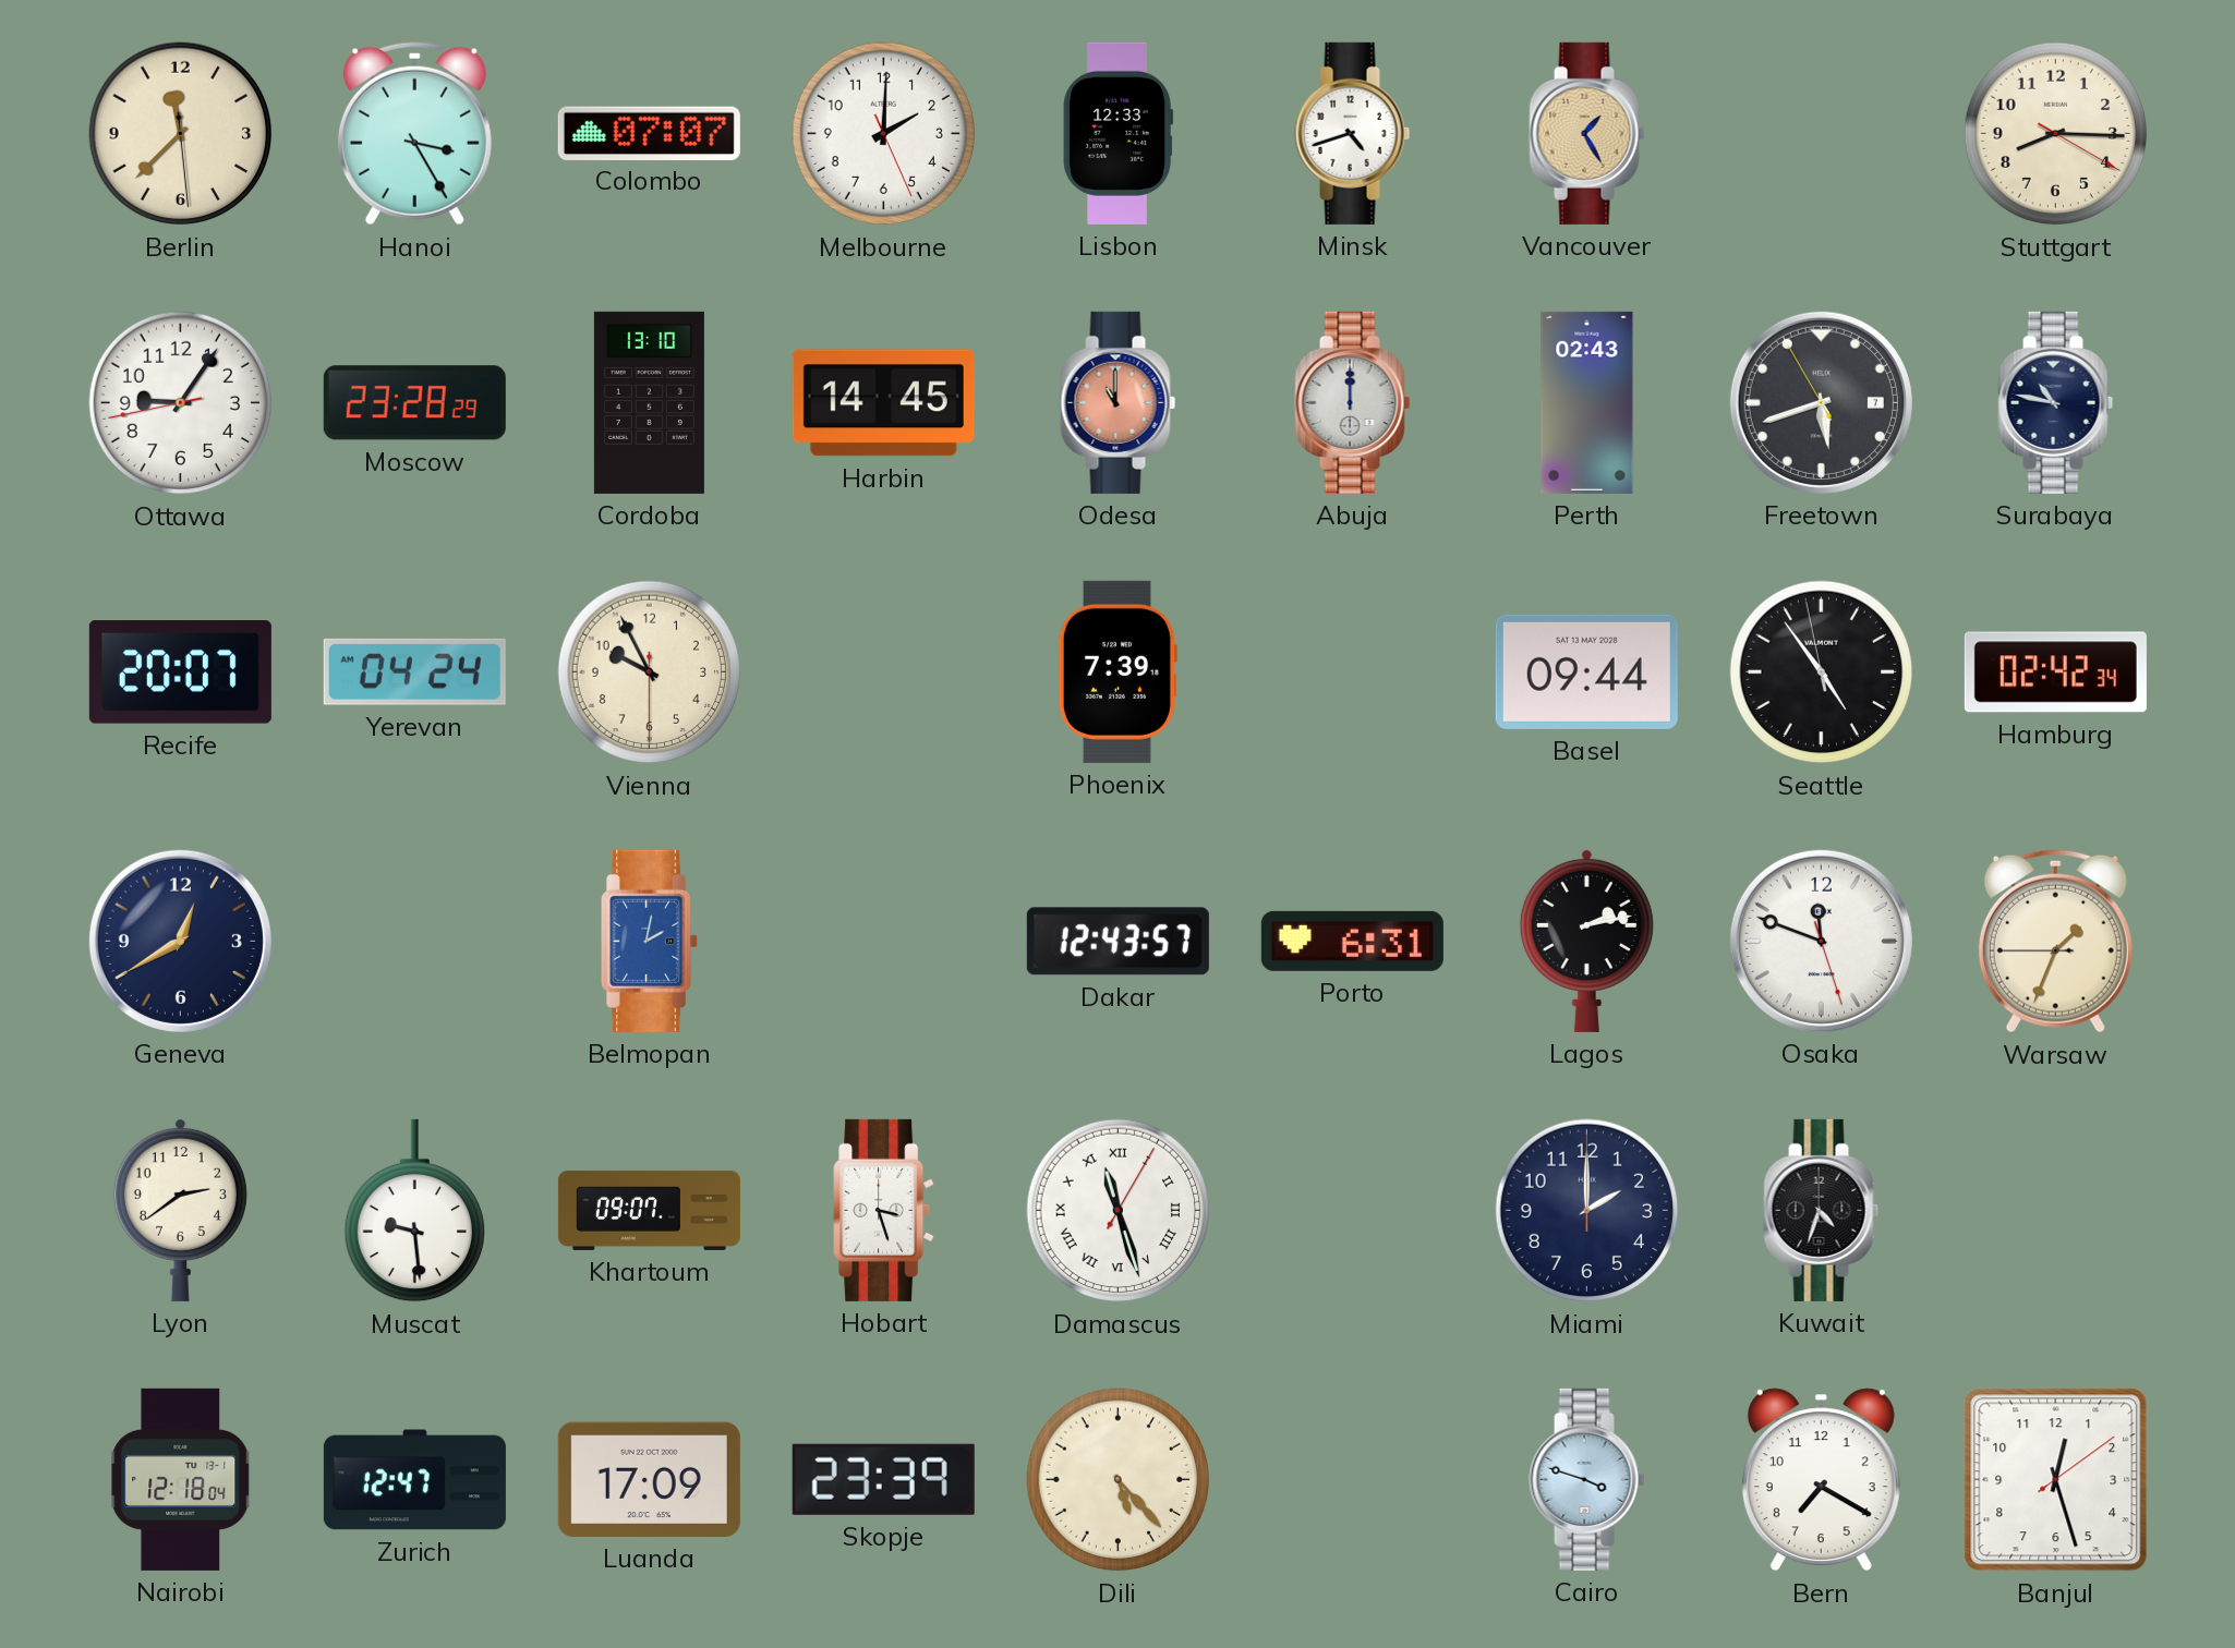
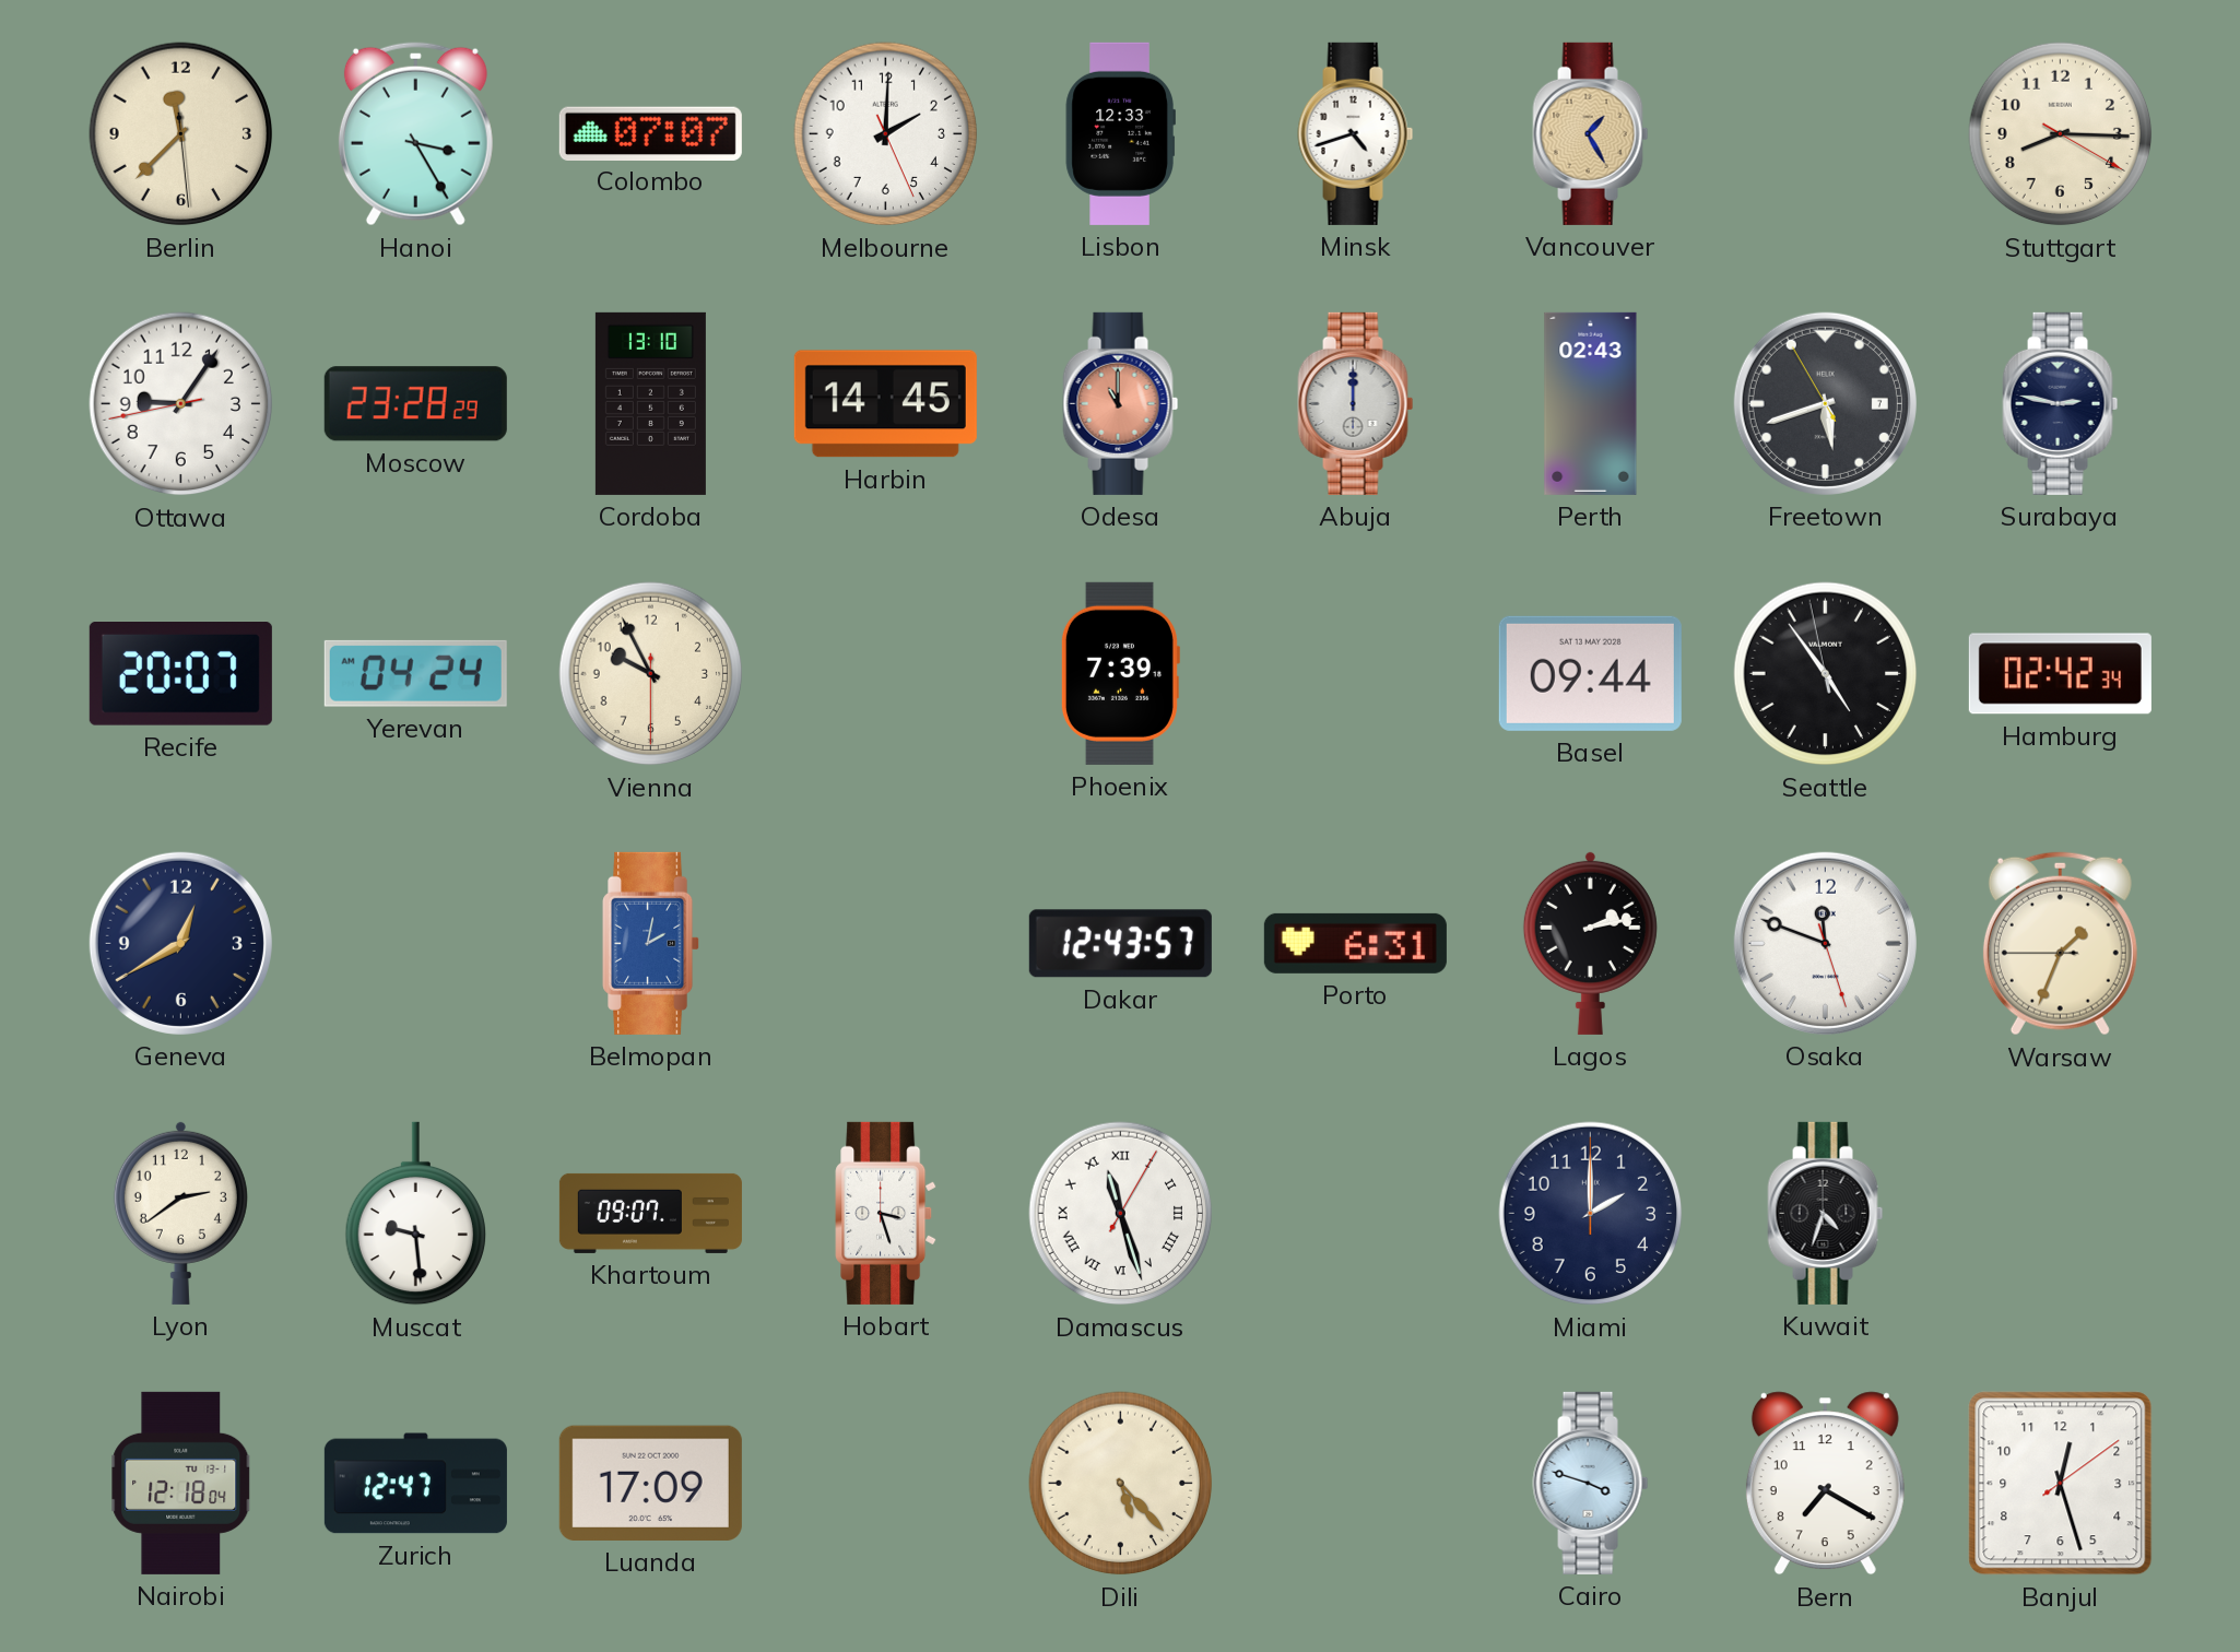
Surabaya: 10:47 -> 2:47
Skopje: 23:39 -> none
